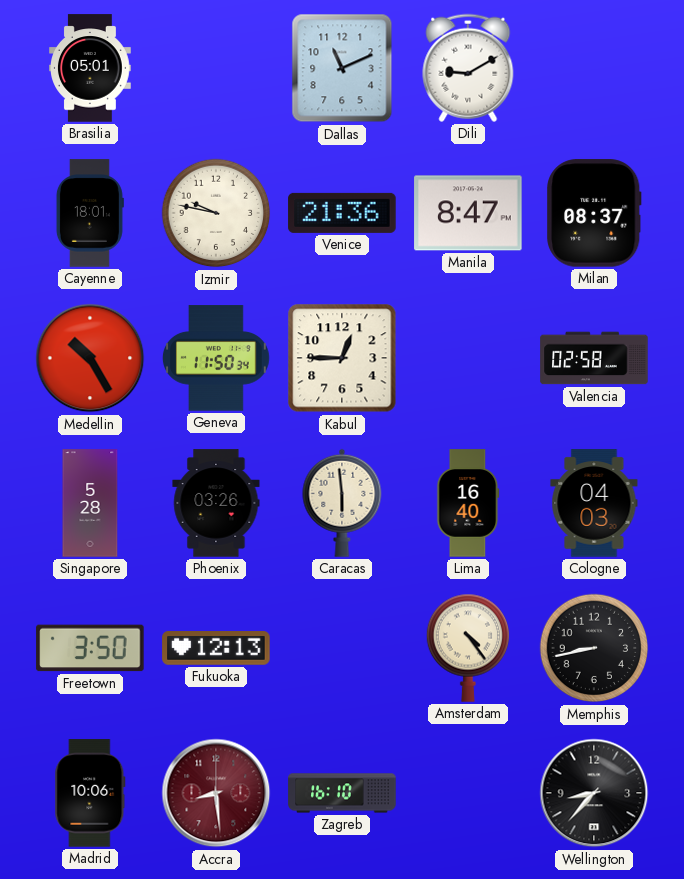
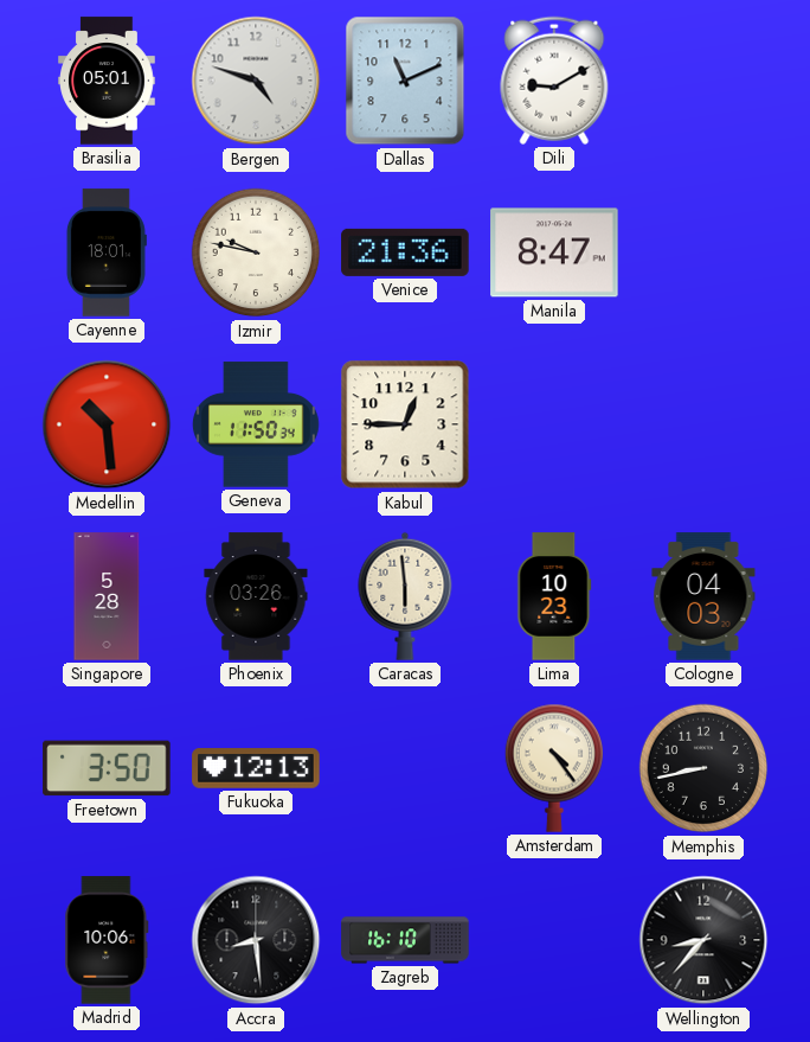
Bergen: none -> 4:48
Milan: 08:37 -> none
Medellin: 10:25 -> 10:29
Valencia: 02:58 -> none
Lima: 16:40 -> 10:23
Accra dial: burgundy -> black
